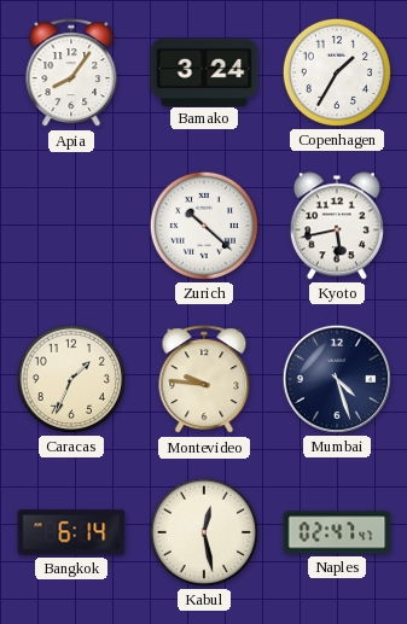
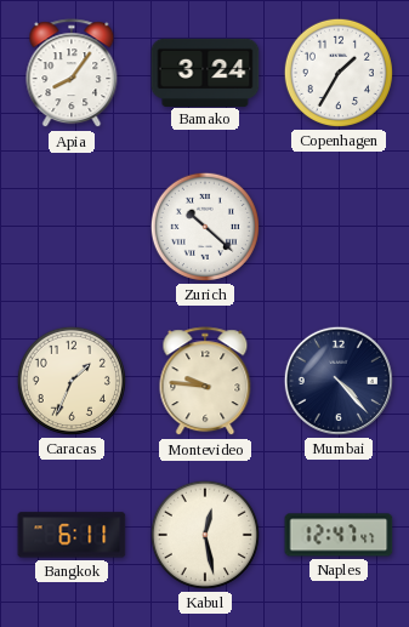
Kyoto: 5:43 -> none
Mumbai: 4:27 -> 4:23
Bangkok: 6:14 -> 6:11
Naples: 02:47 -> 12:47
